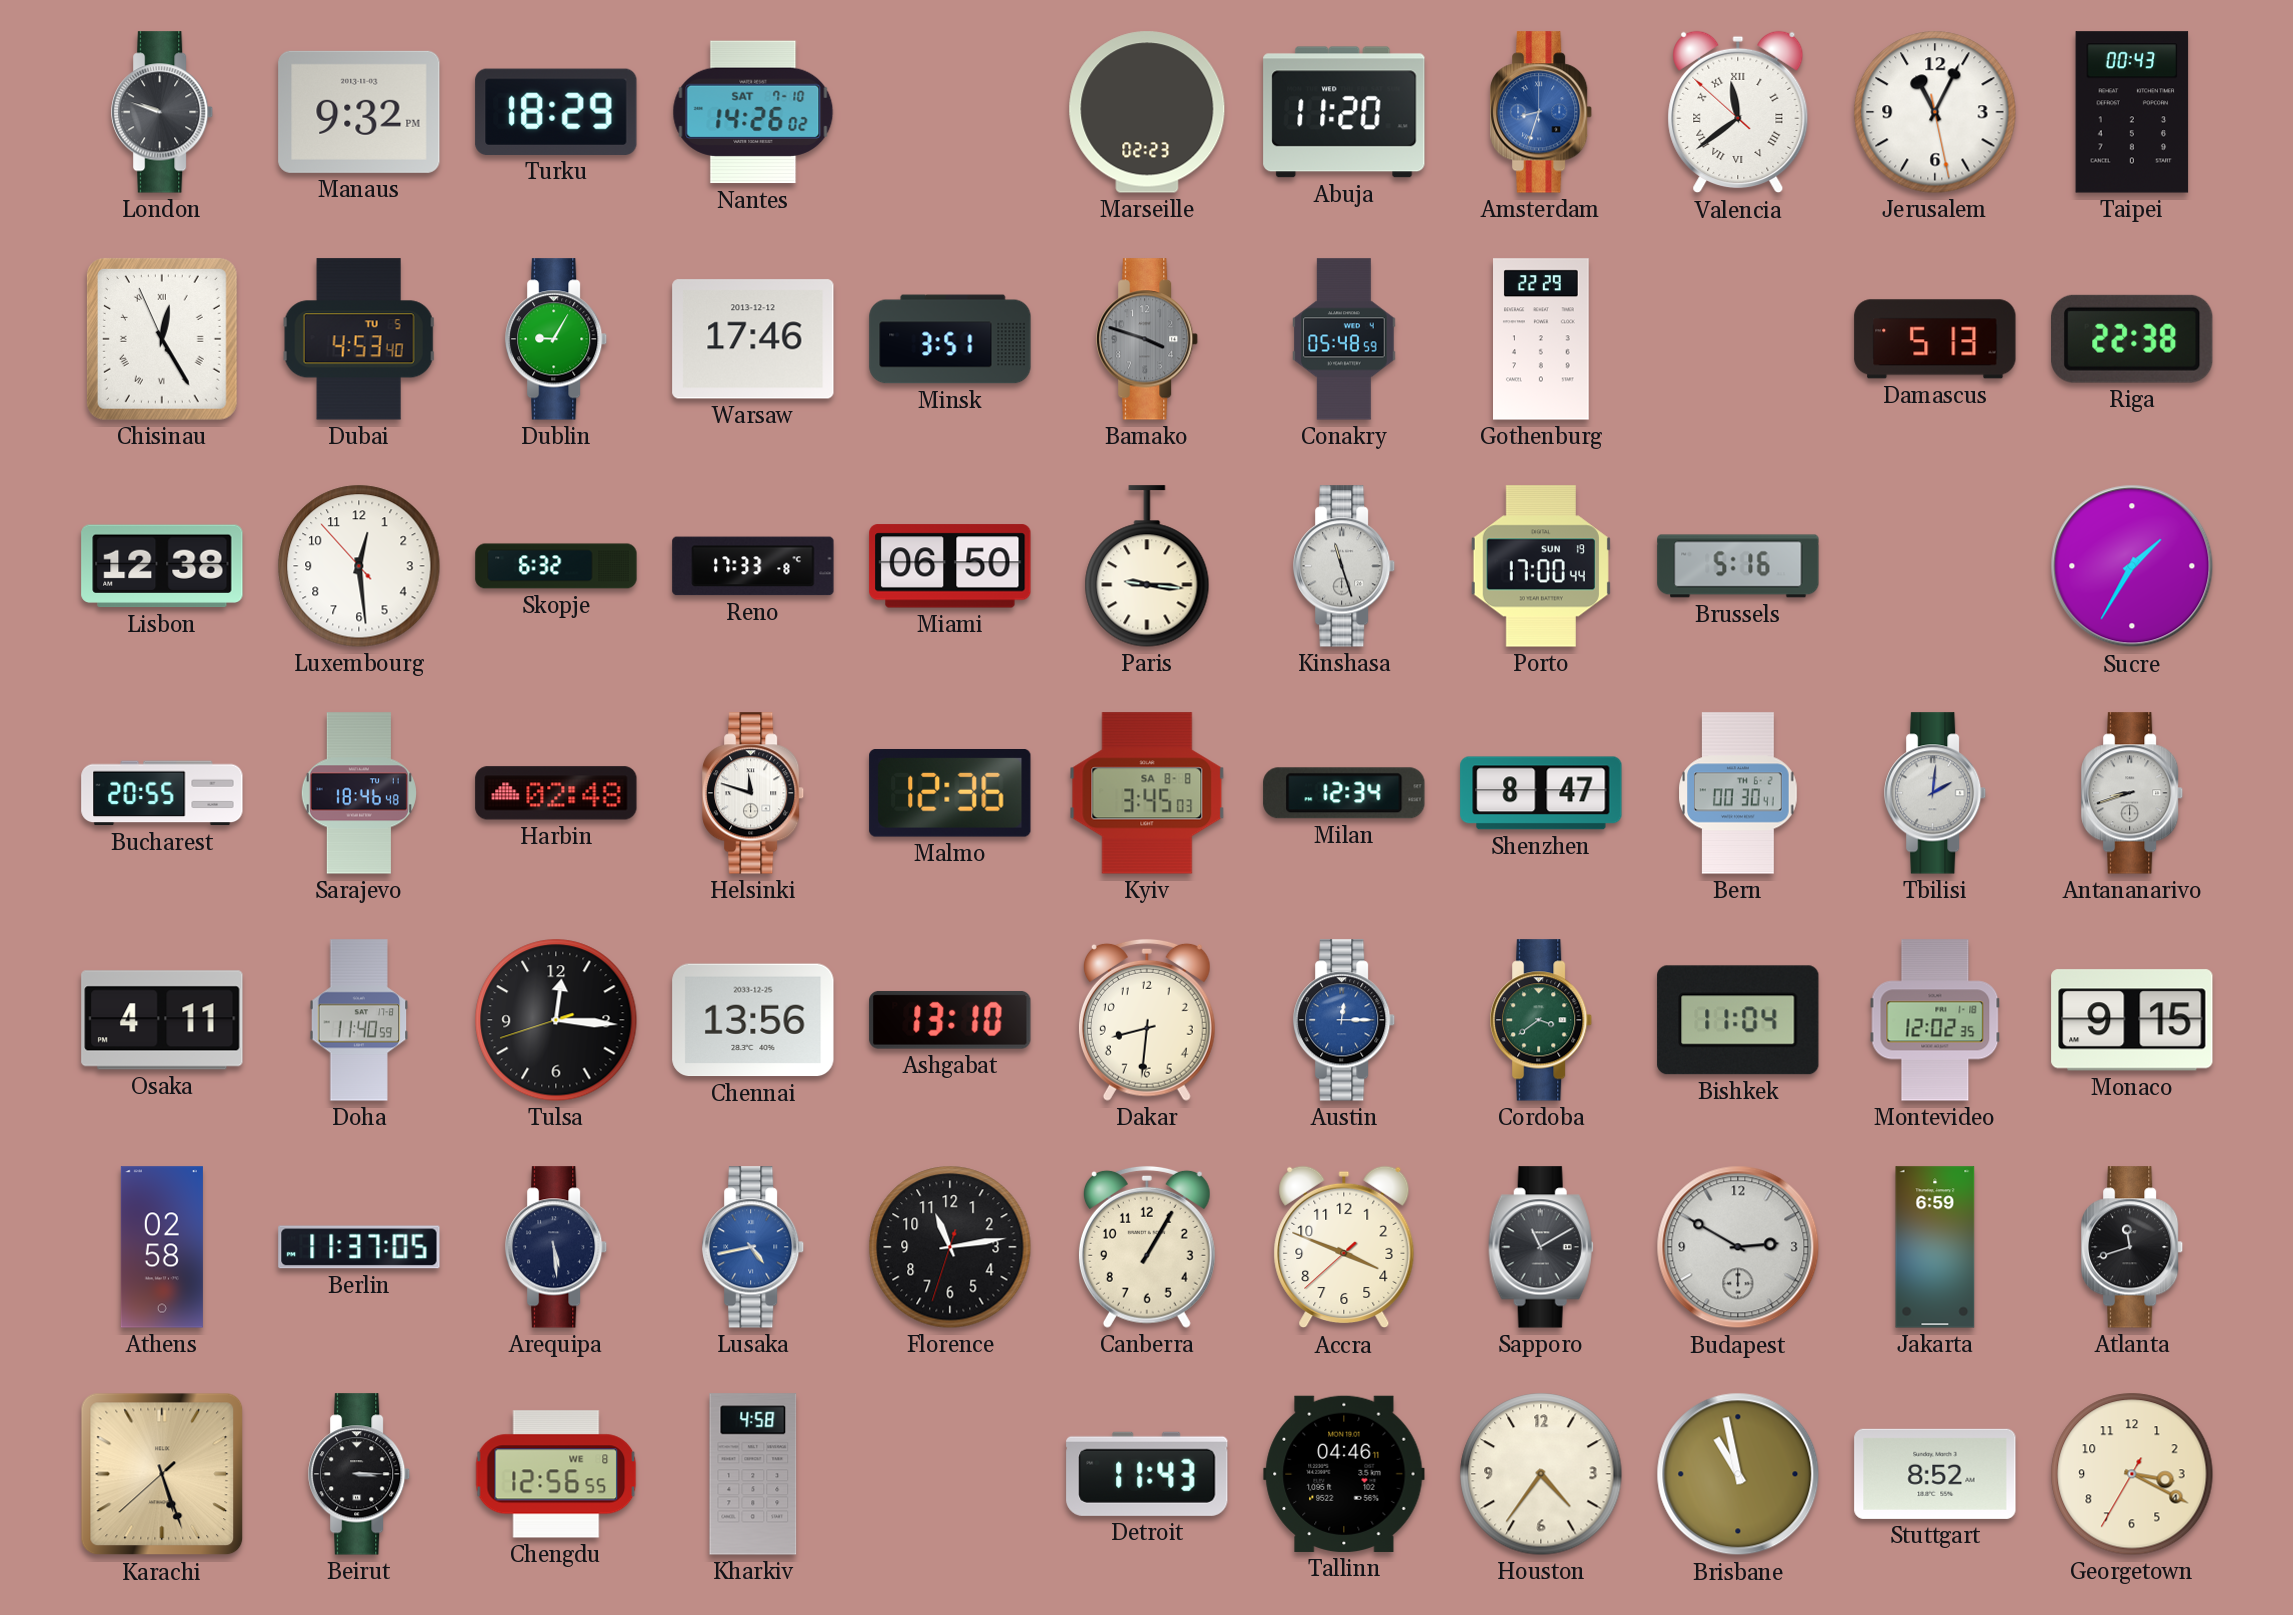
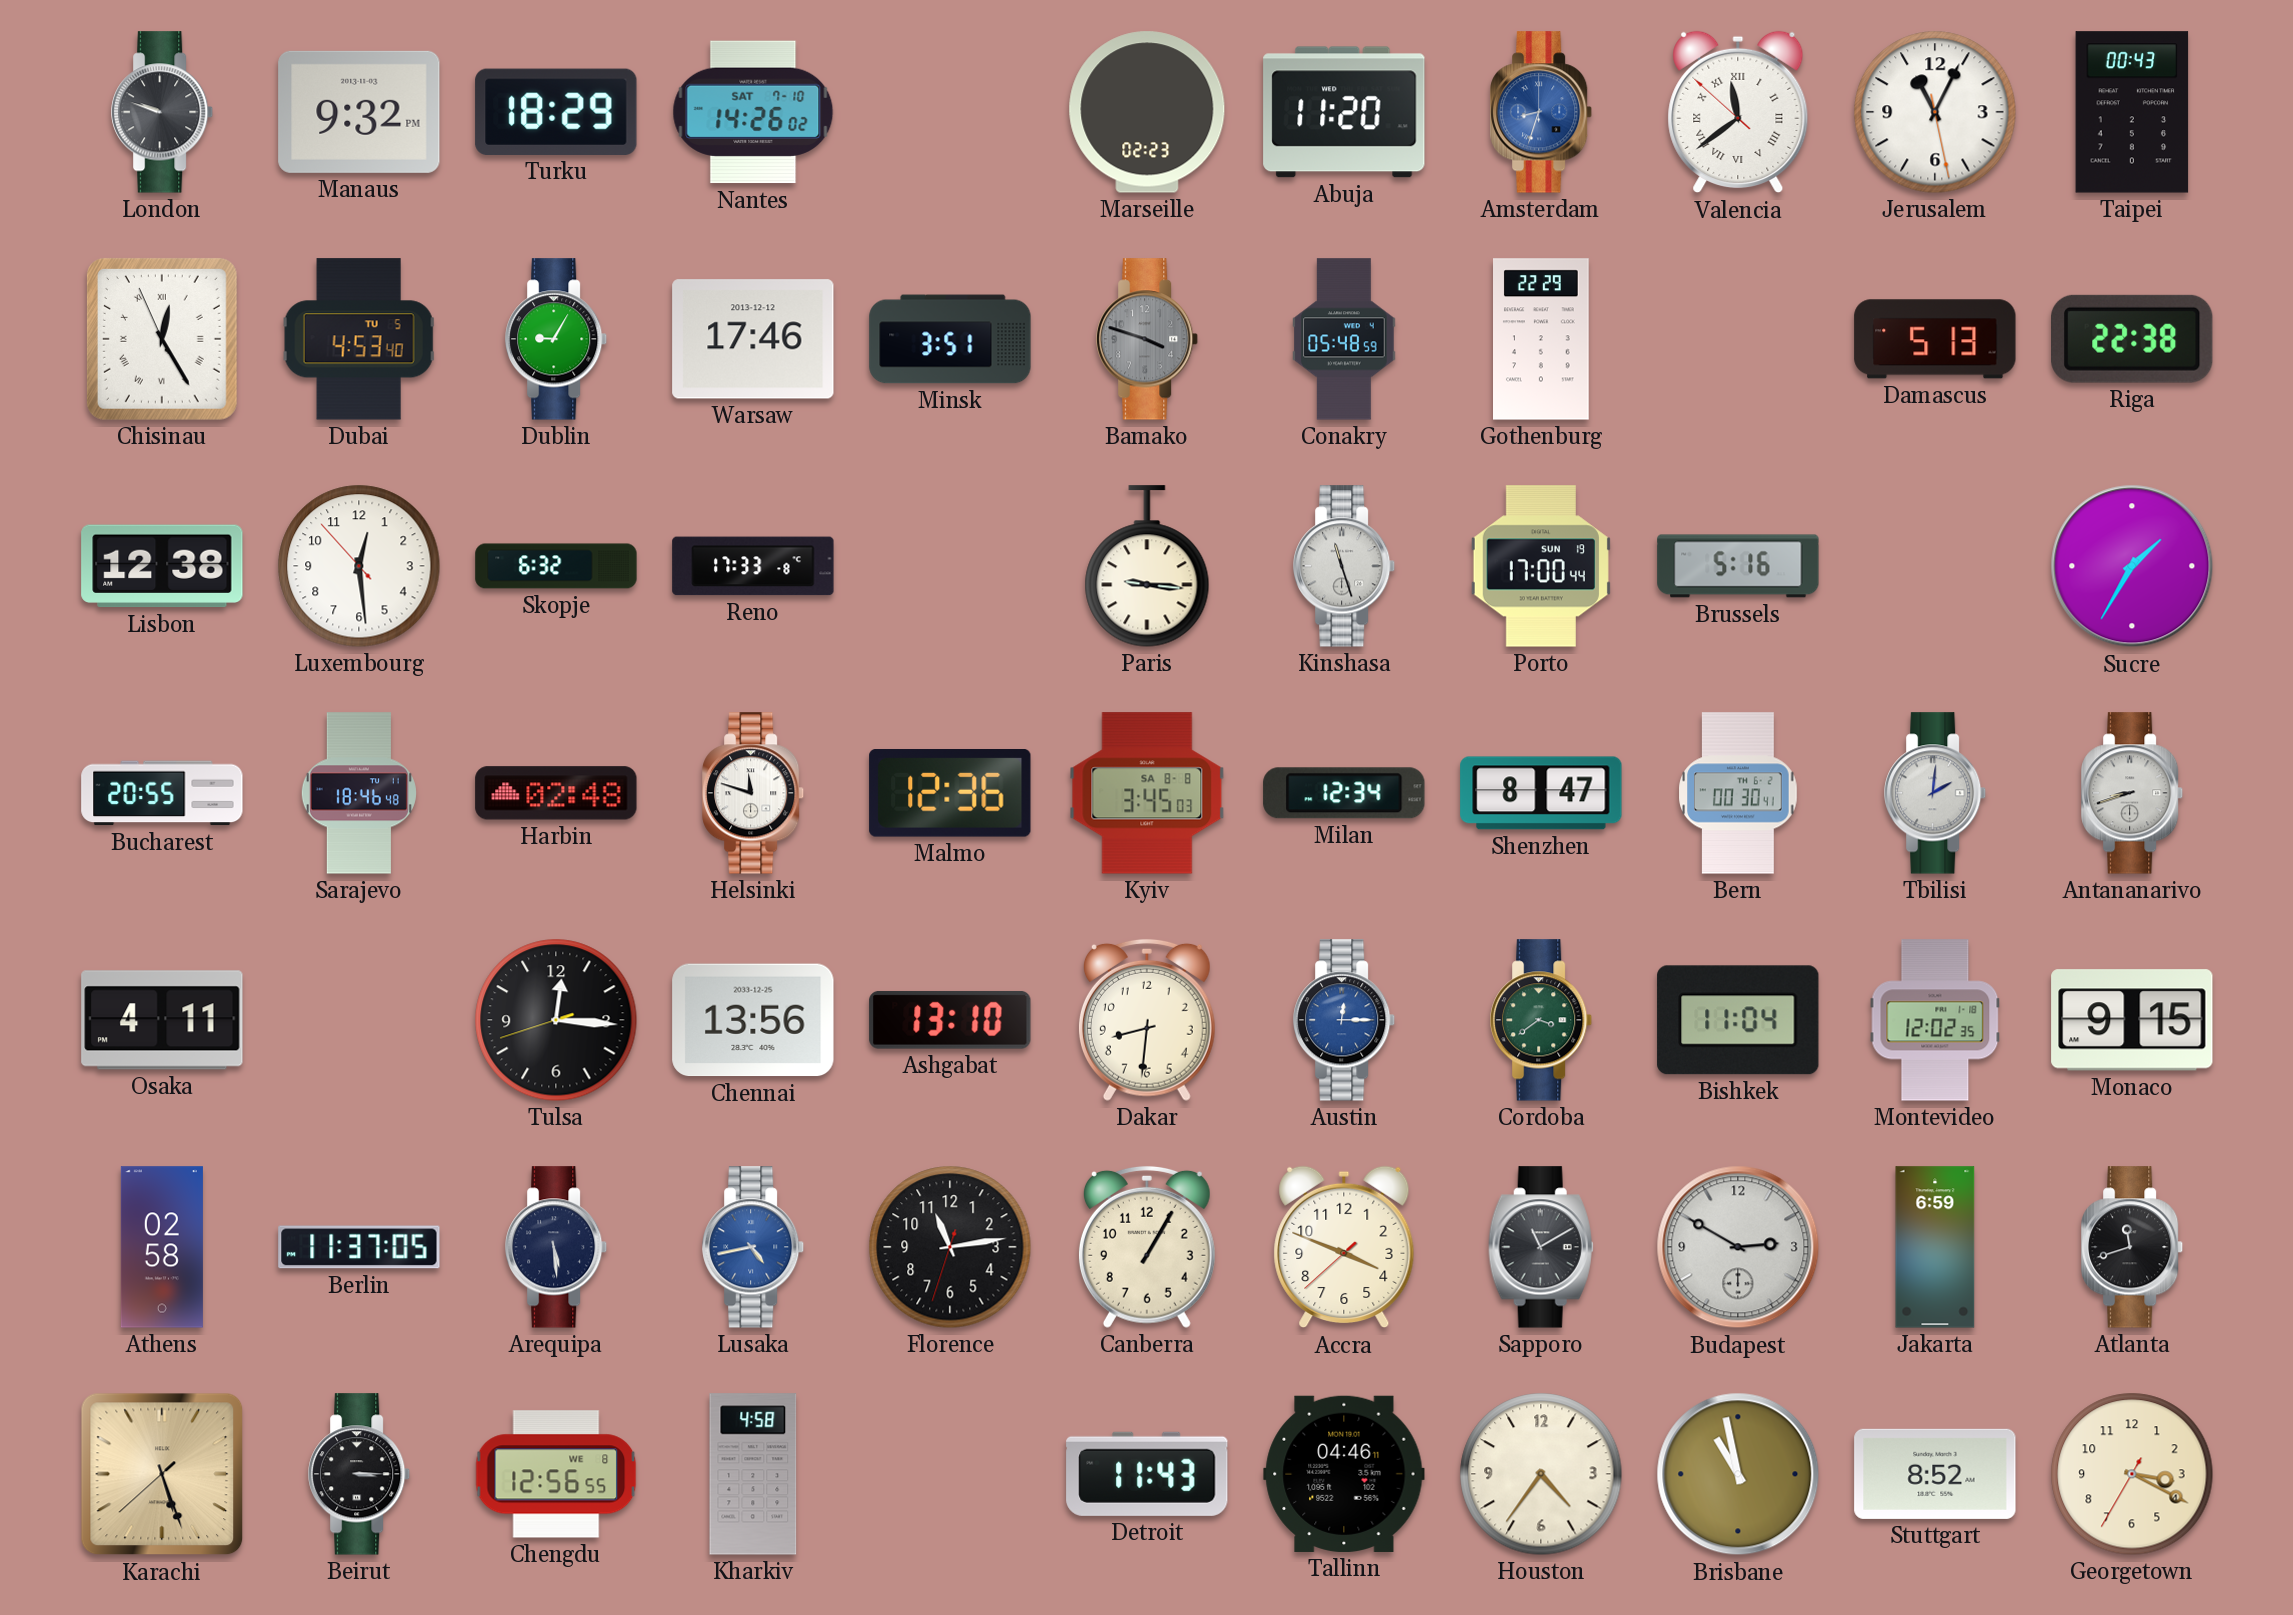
Miami: 06:50 -> none
Doha: 11:40 -> none
